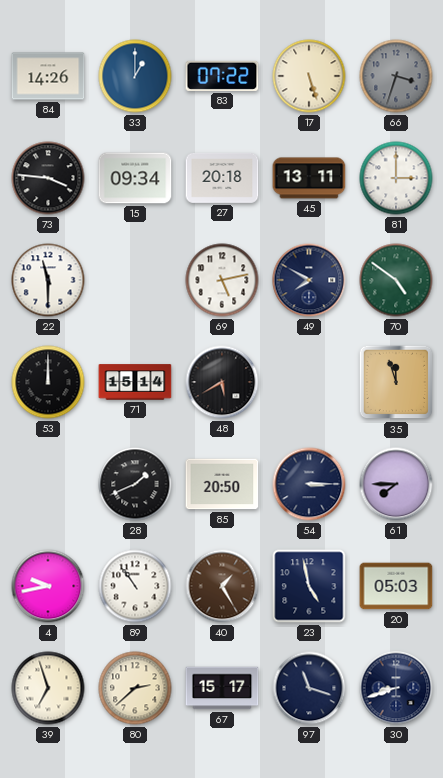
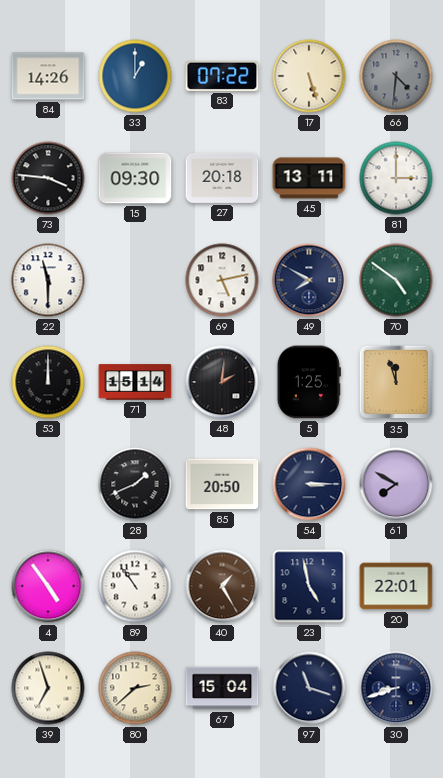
66: 3:33 -> 4:31
15: 09:34 -> 09:30
48: 5:40 -> 2:01
5: none -> 1:25
61: 7:45 -> 7:50
4: 9:43 -> 4:54
20: 05:03 -> 22:01
67: 15:17 -> 15:04
